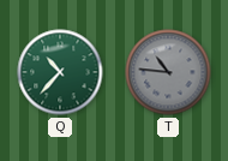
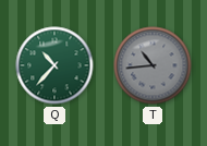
T: 10:46 -> 10:44
